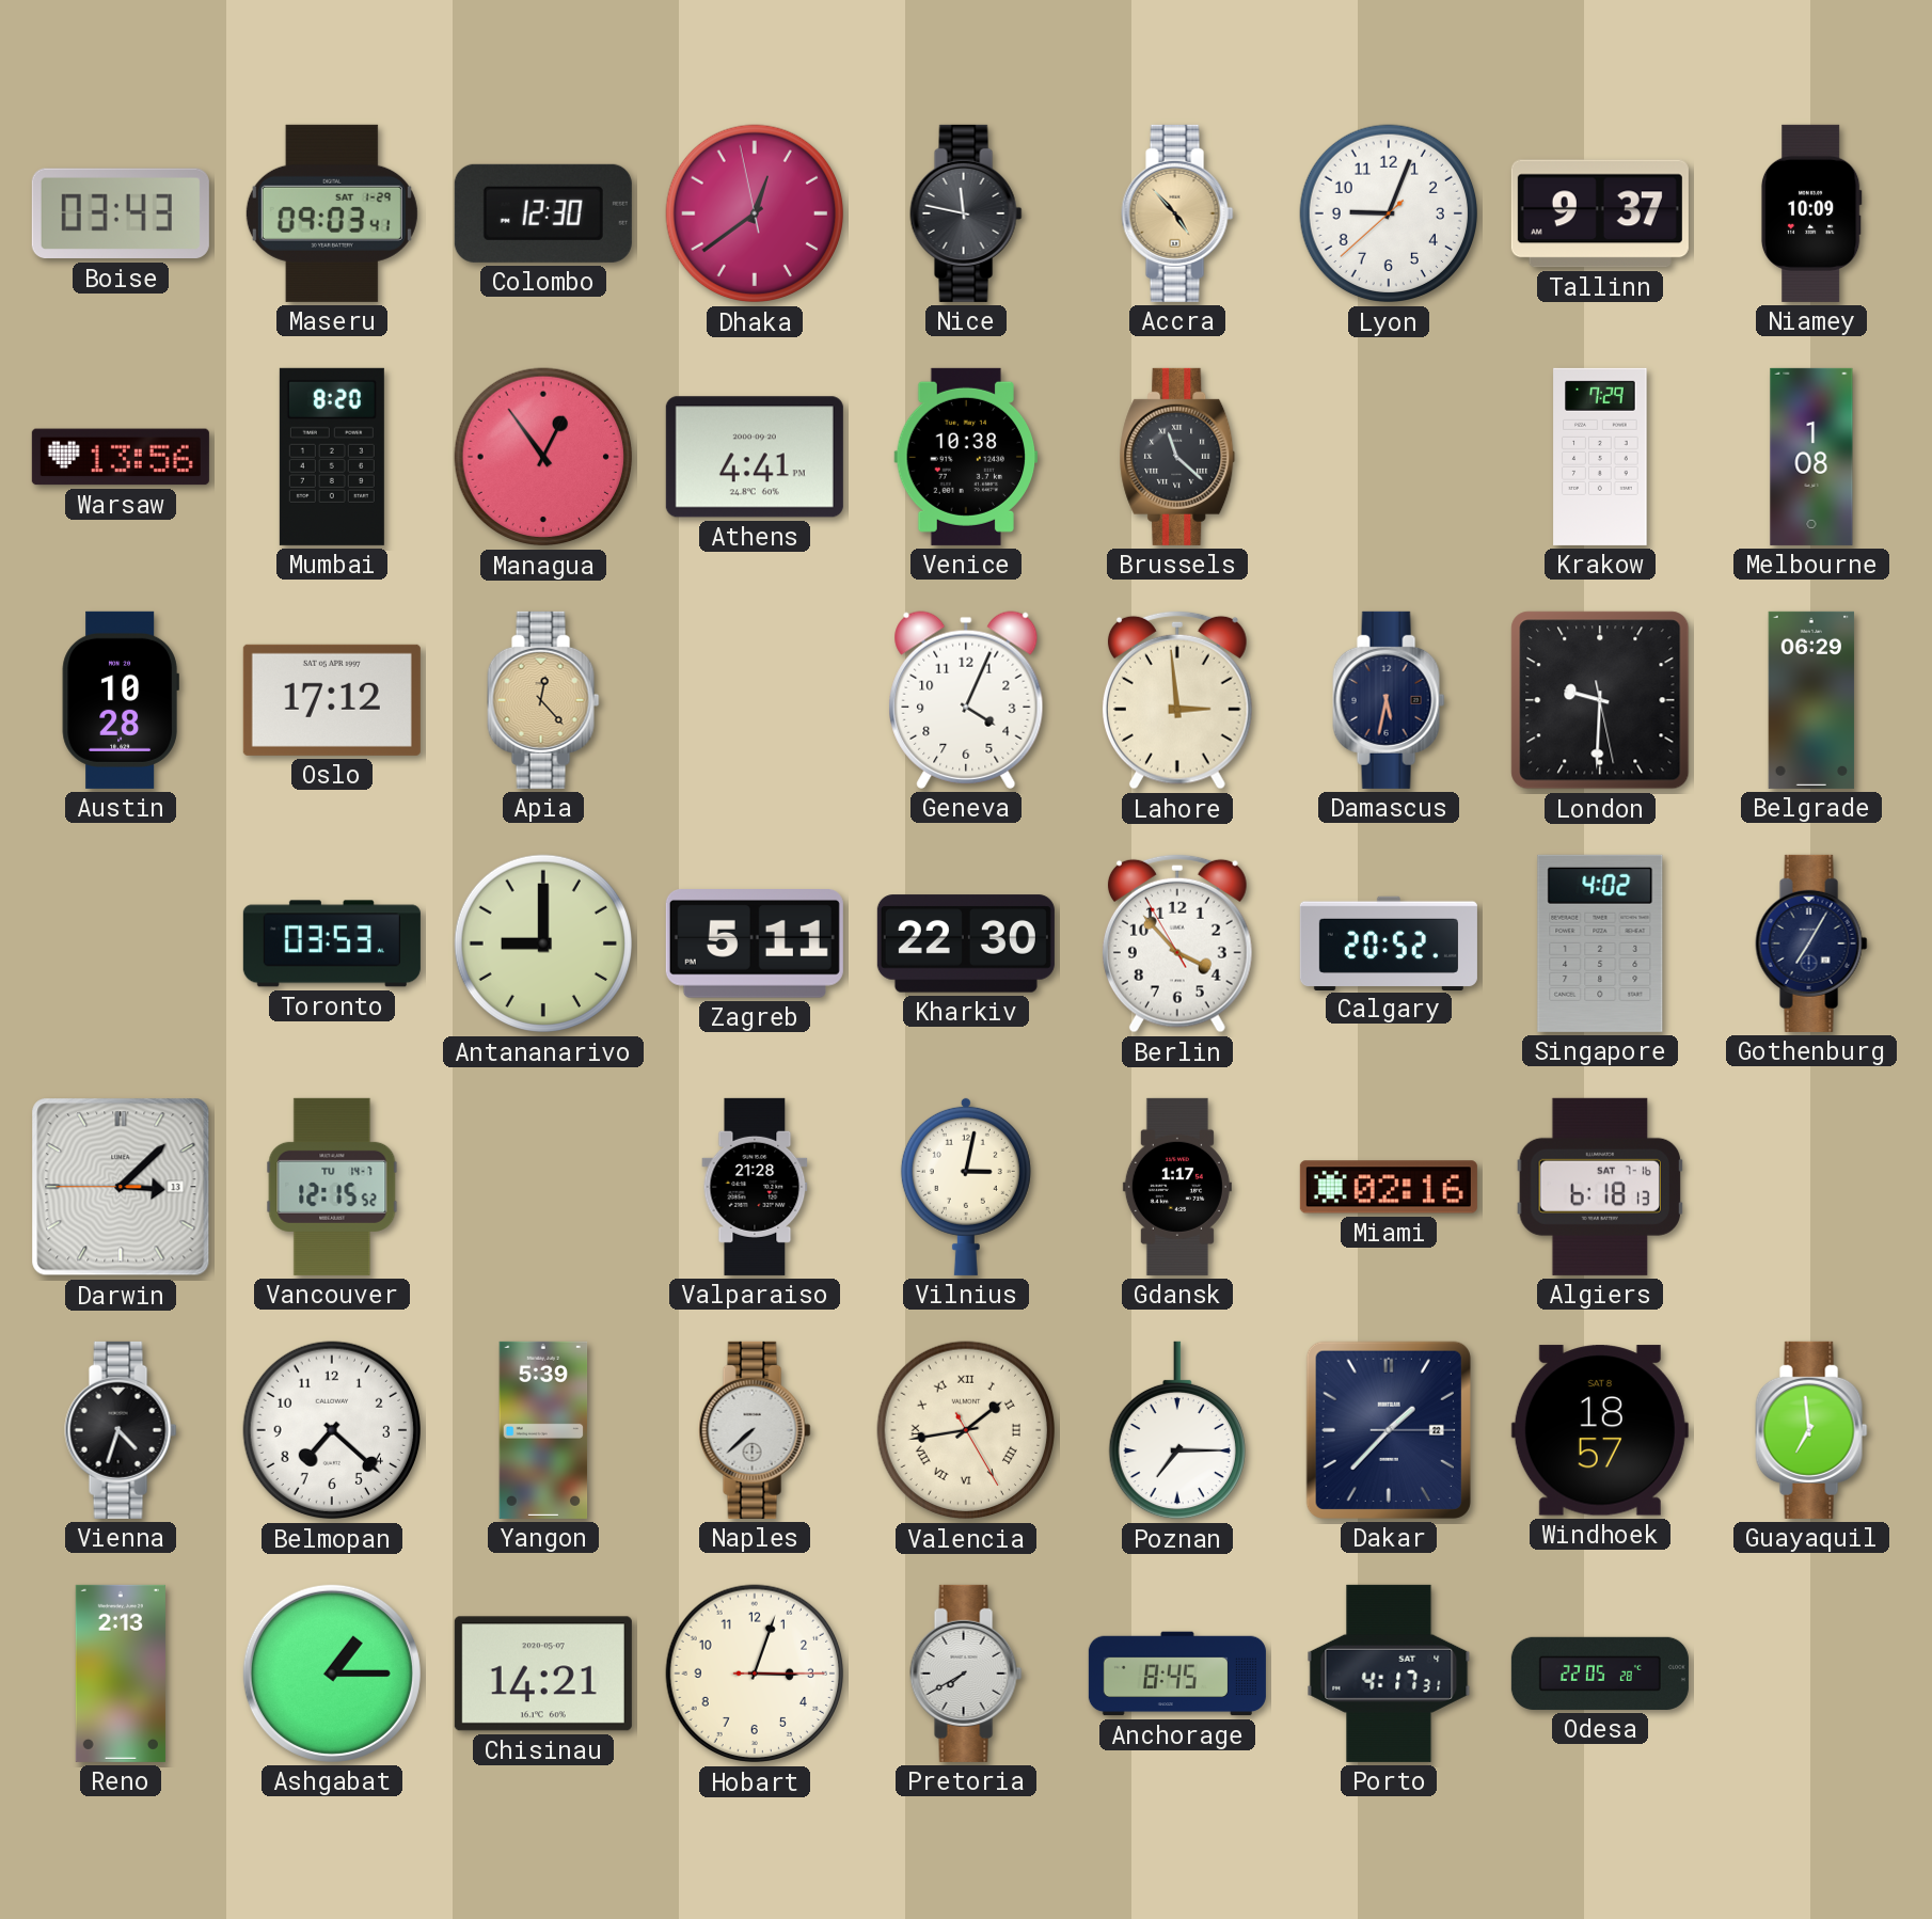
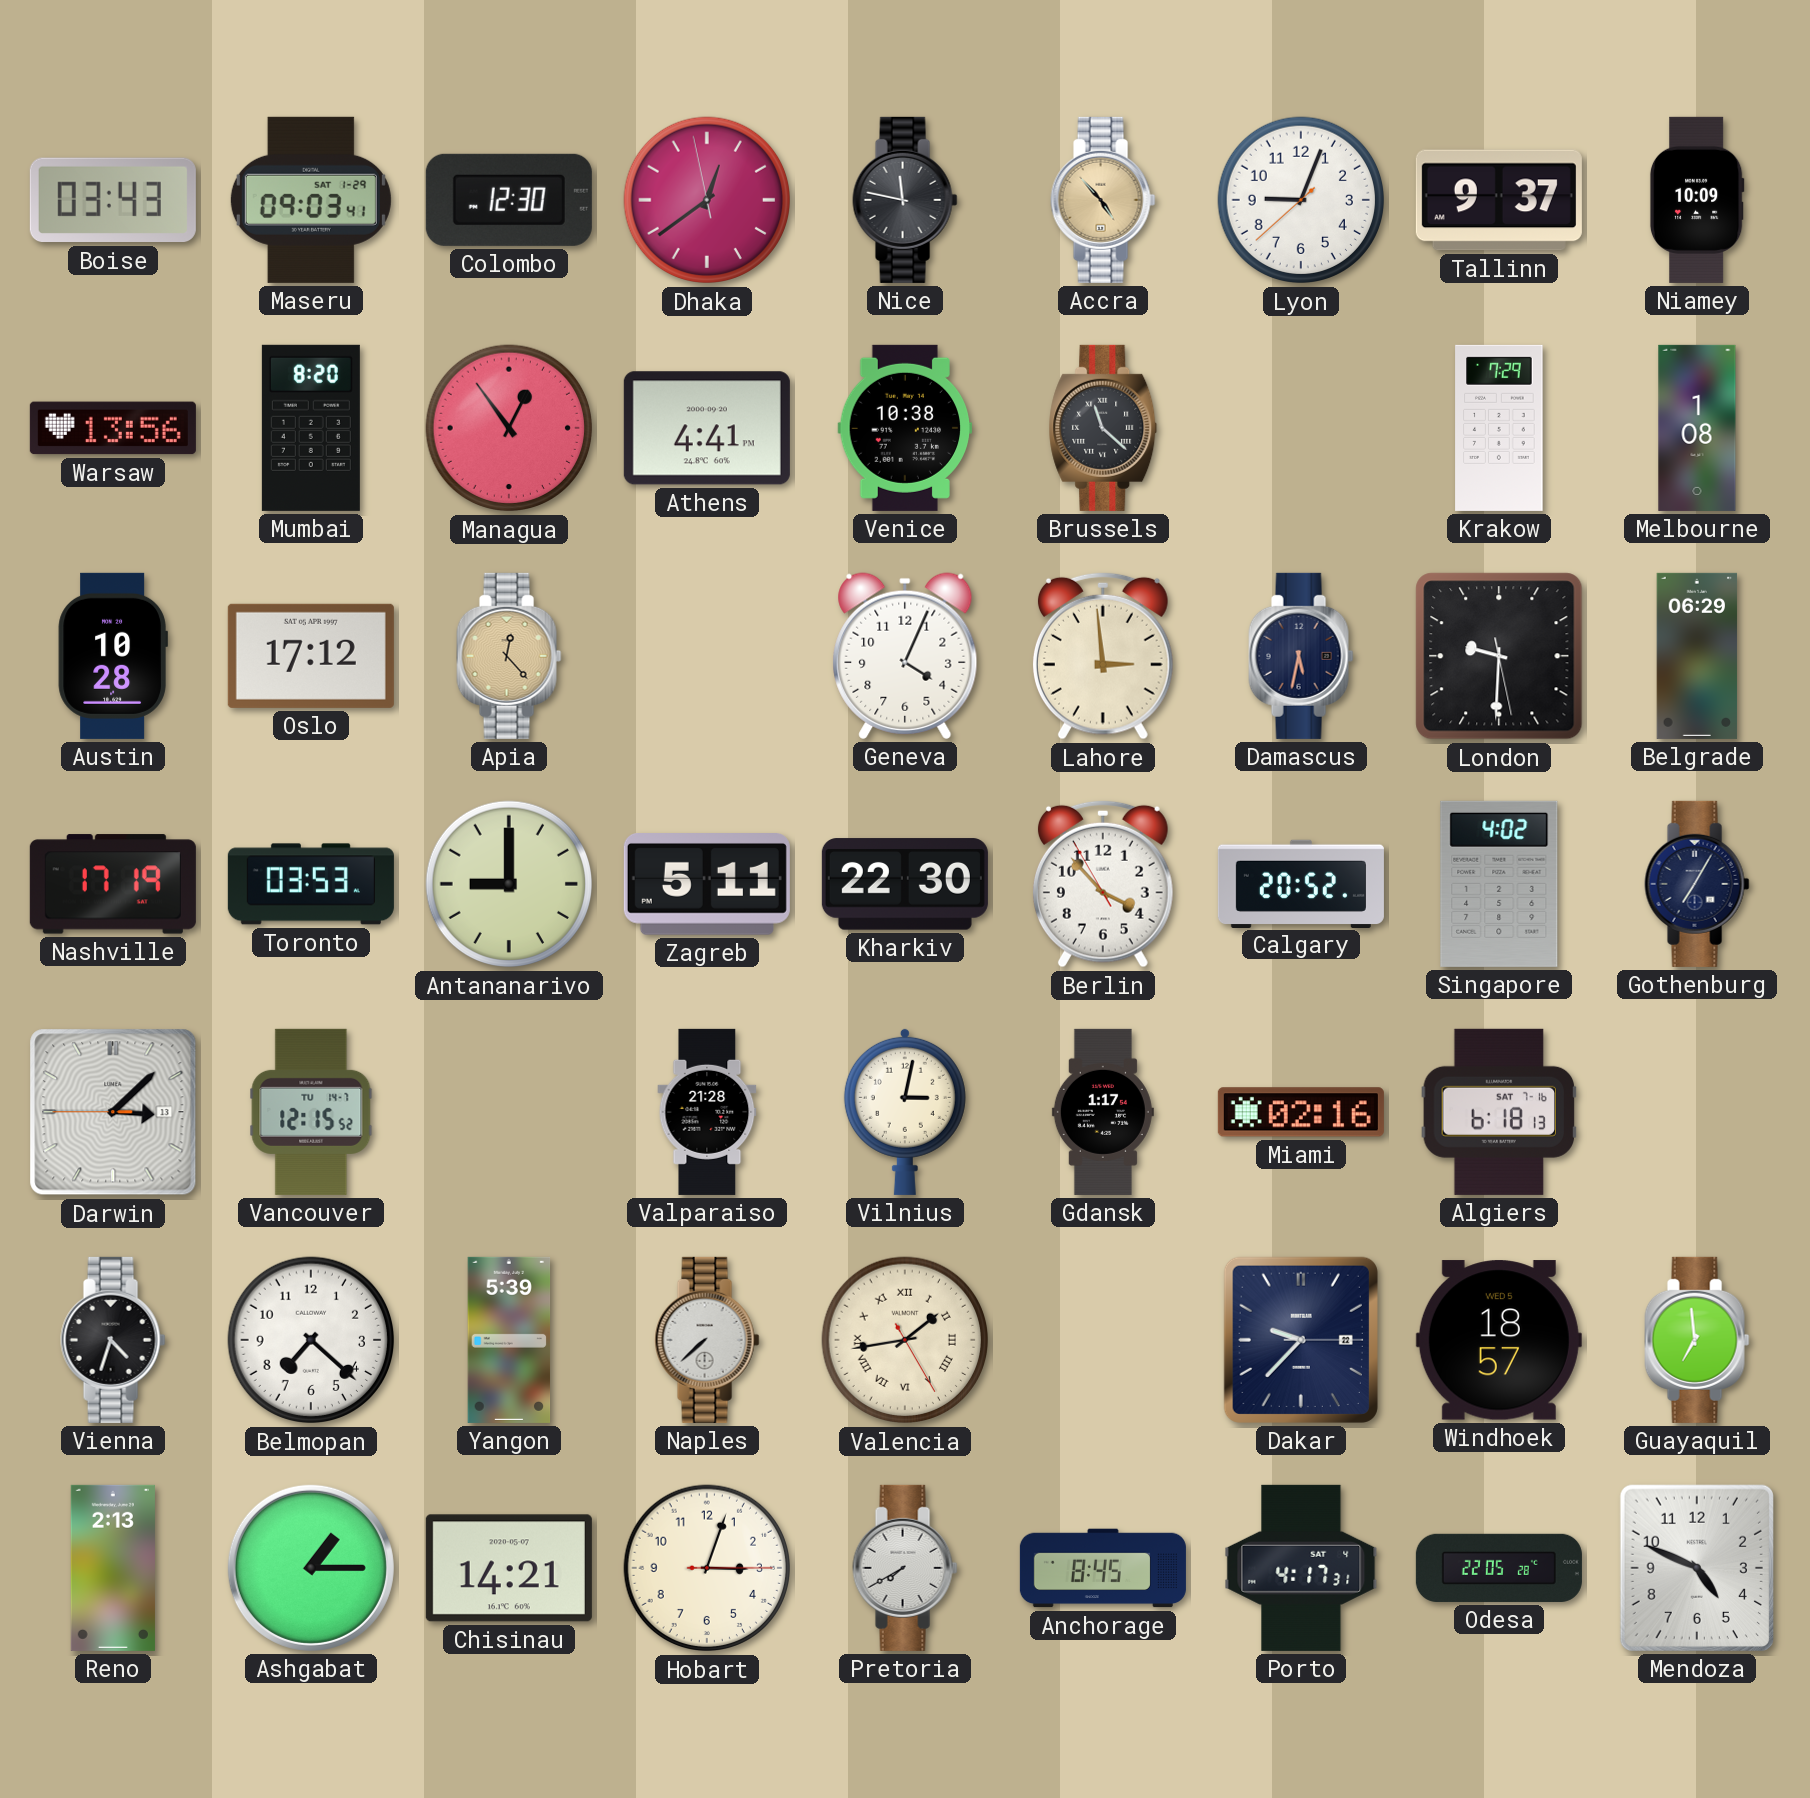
Nashville: none -> 17:19
Poznan: 7:15 -> none
Dakar: 1:37 -> 9:37
Windhoek date: SAT 8 -> WED 5
Mendoza: none -> 4:49
